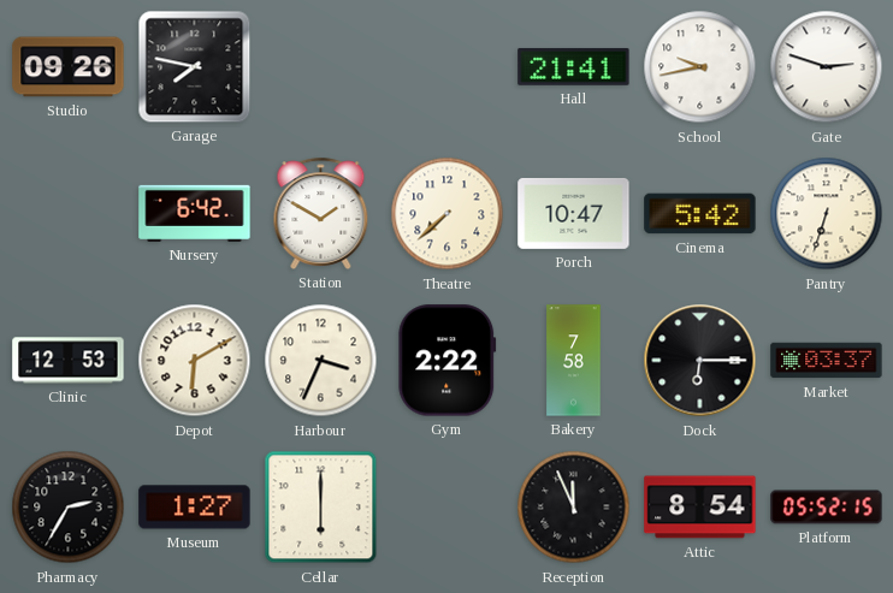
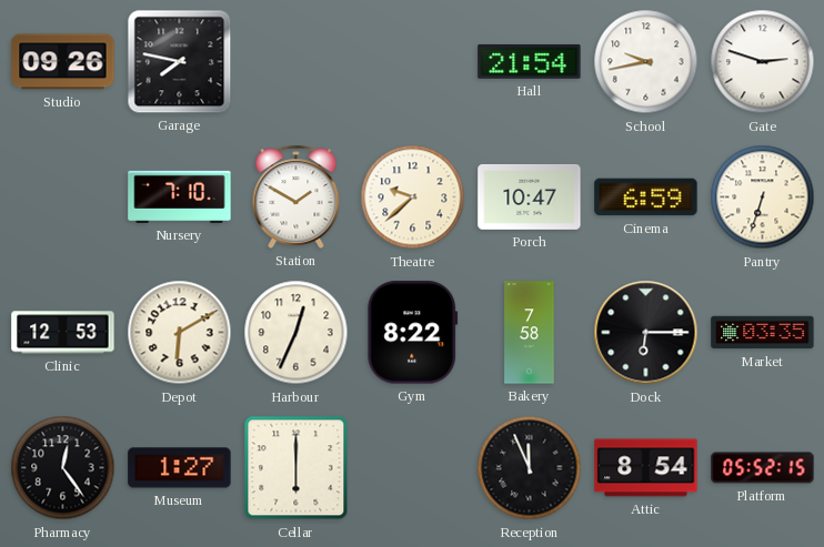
Hall: 21:41 -> 21:54
Nursery: 6:42 -> 7:10
Theatre: 7:38 -> 9:38
Cinema: 5:42 -> 6:59
Harbour: 3:34 -> 12:34
Gym: 2:22 -> 8:22
Market: 03:37 -> 03:35
Pharmacy: 2:35 -> 12:24
